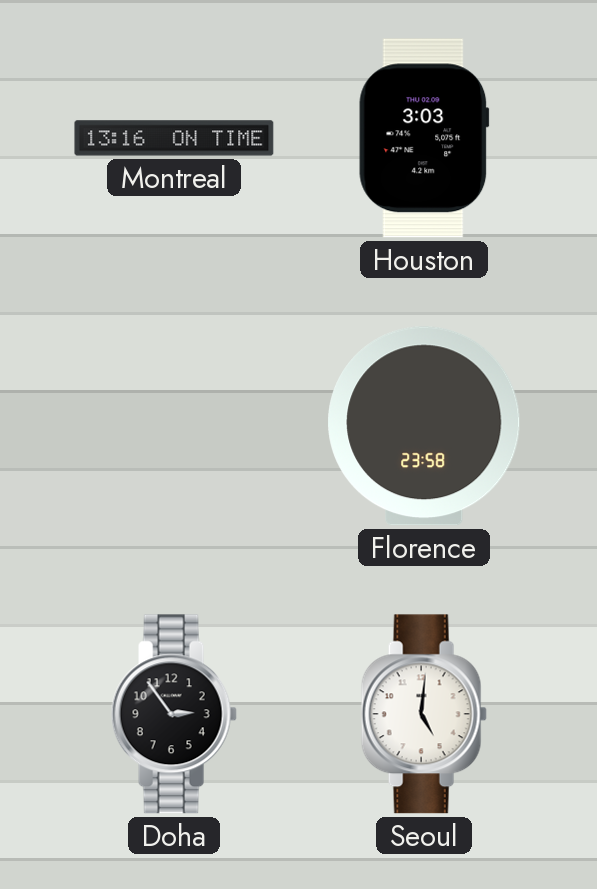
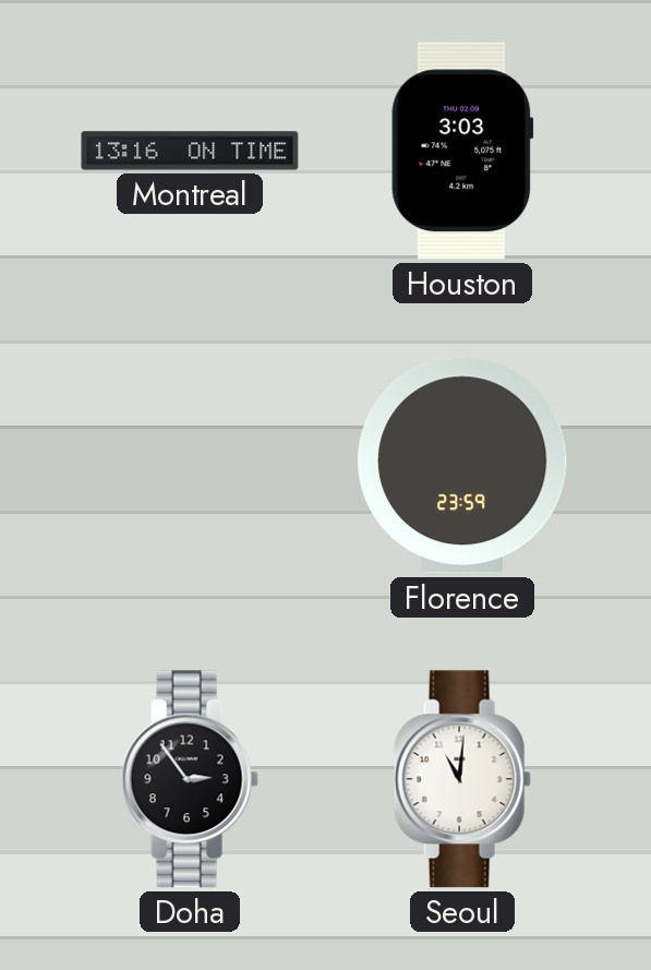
Florence: 23:58 -> 23:59
Seoul: 5:01 -> 11:01
